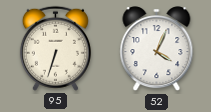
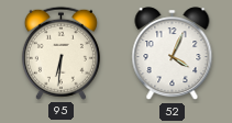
95: 6:33 -> 6:31
